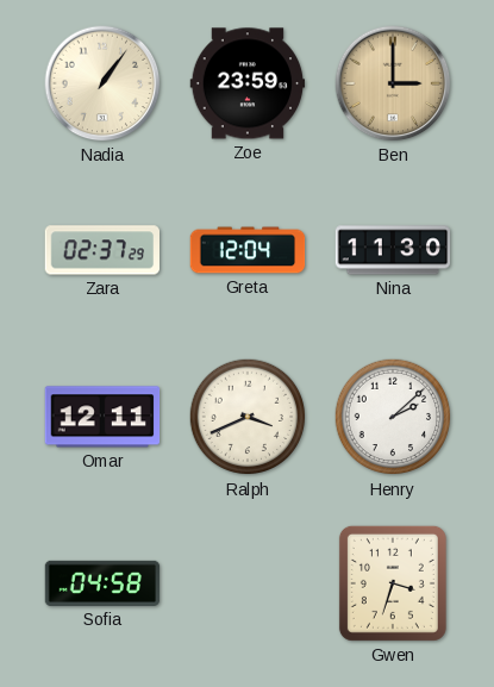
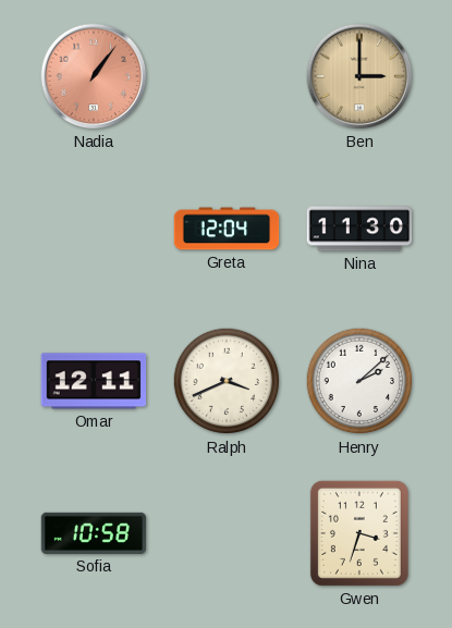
Nadia dial: cream -> salmon
Zoe: 23:59 -> none
Zara: 02:37 -> none
Sofia: 04:58 -> 10:58
